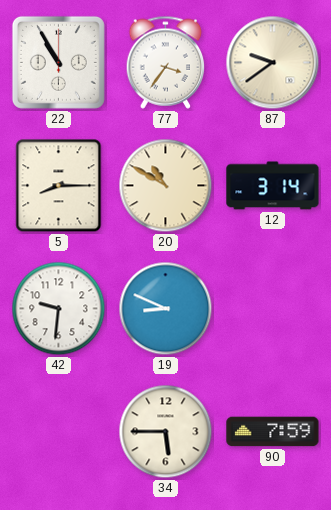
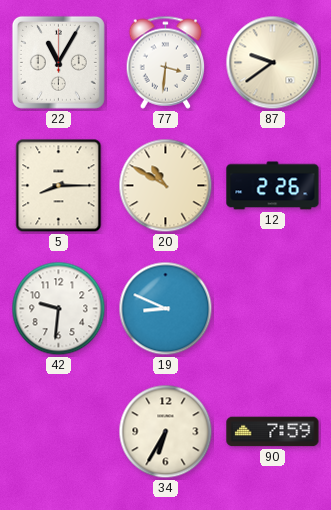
22: 10:55 -> 11:05
77: 3:36 -> 3:31
12: 3:14 -> 2:26
34: 5:45 -> 6:35
